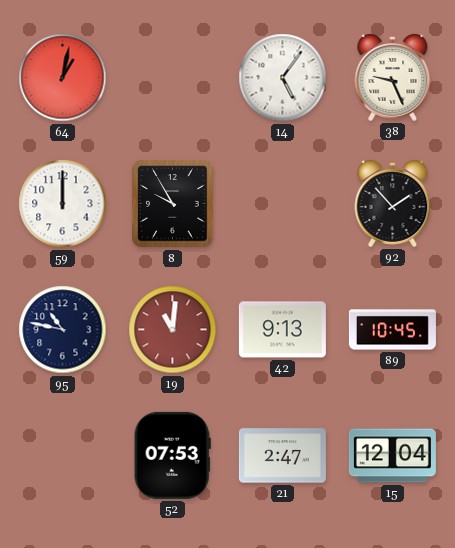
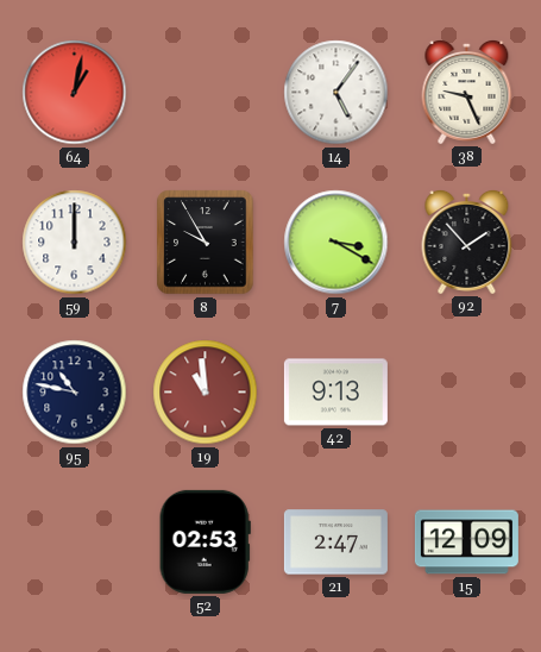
7: none -> 3:20
19: 11:01 -> 10:59
89: 10:45 -> none
52: 07:53 -> 02:53
15: 12:04 -> 12:09
